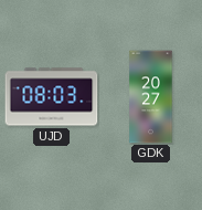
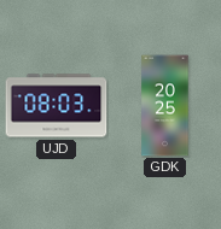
GDK: 20:27 -> 20:25
